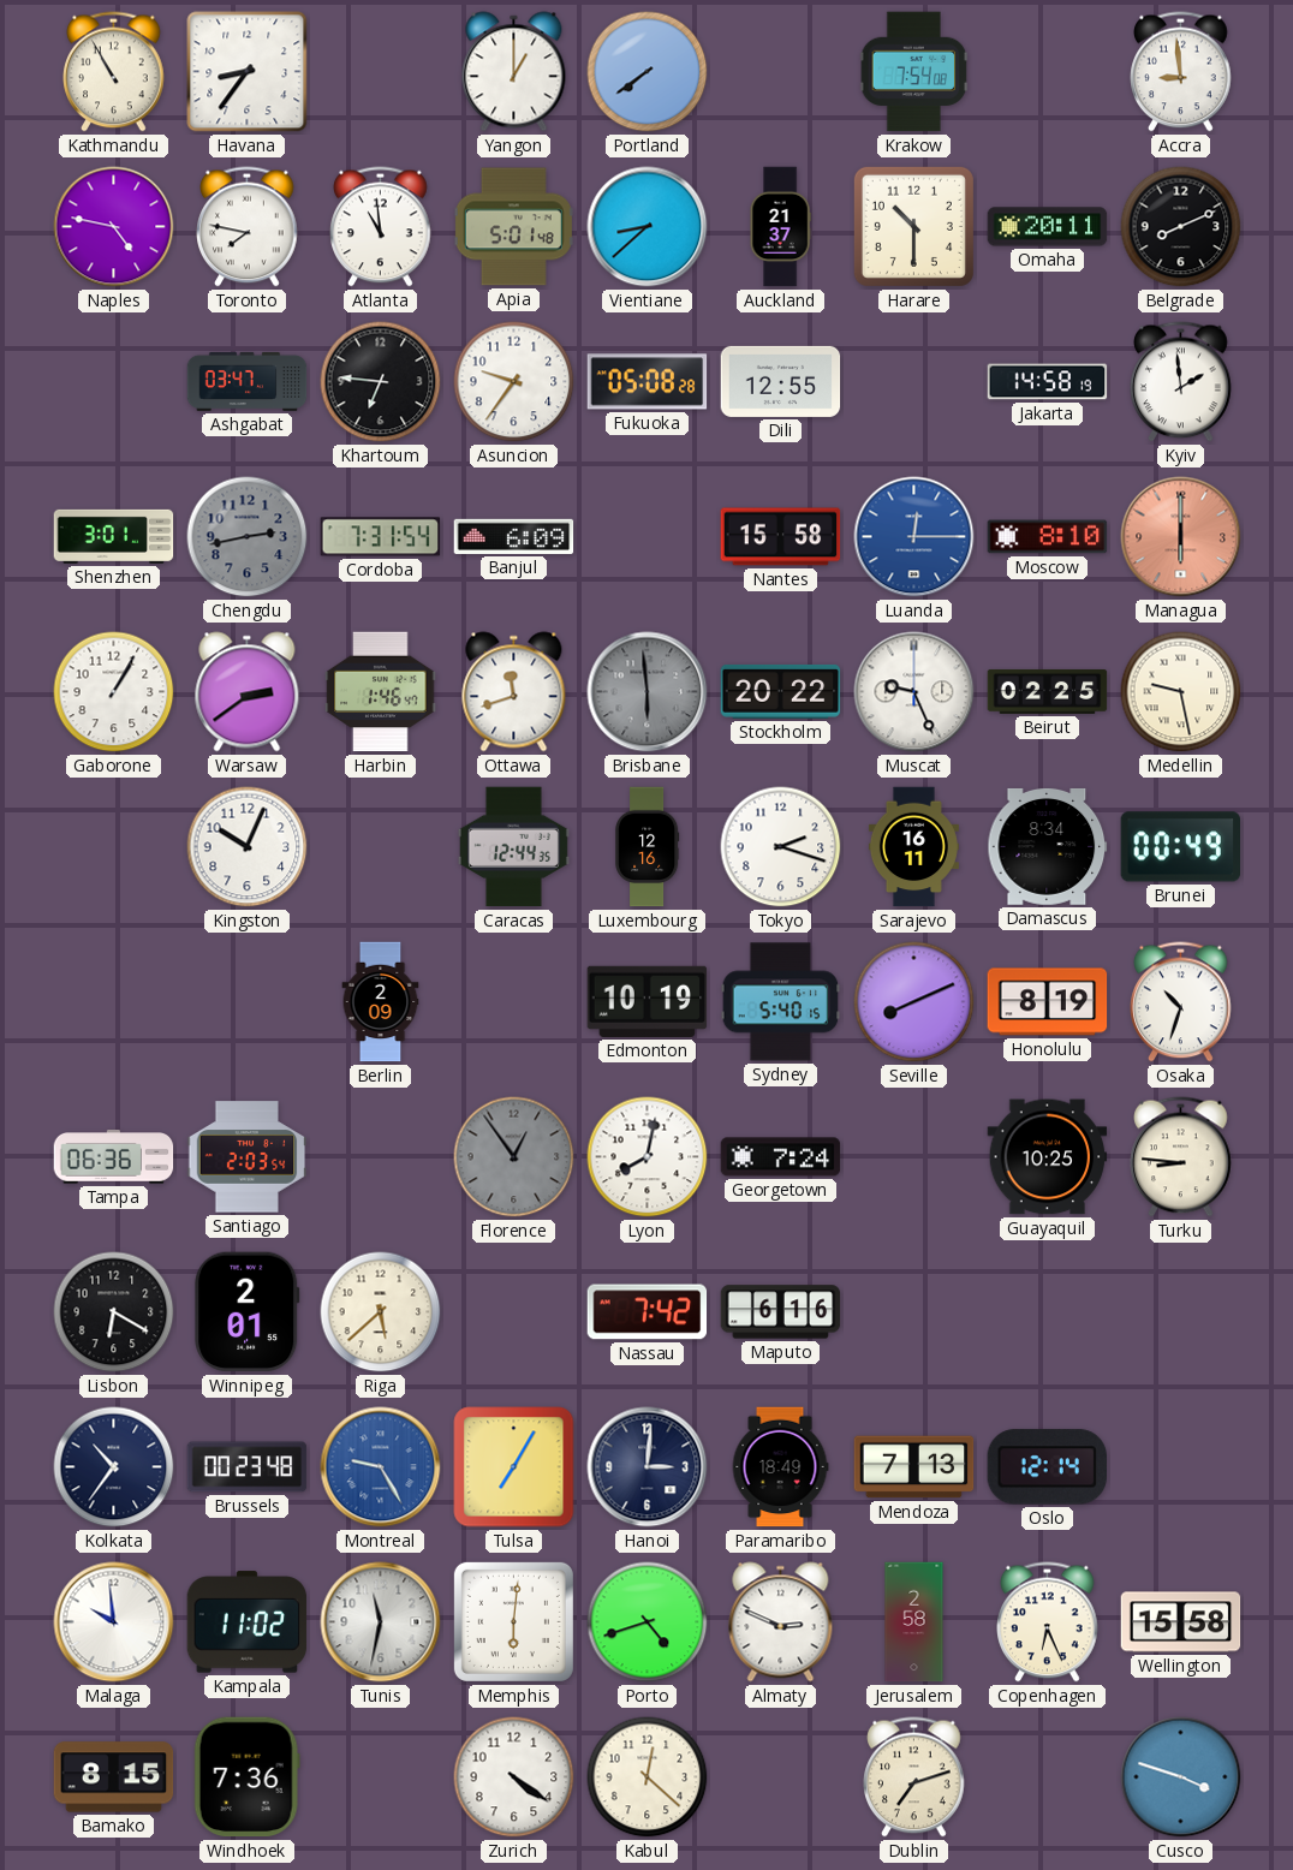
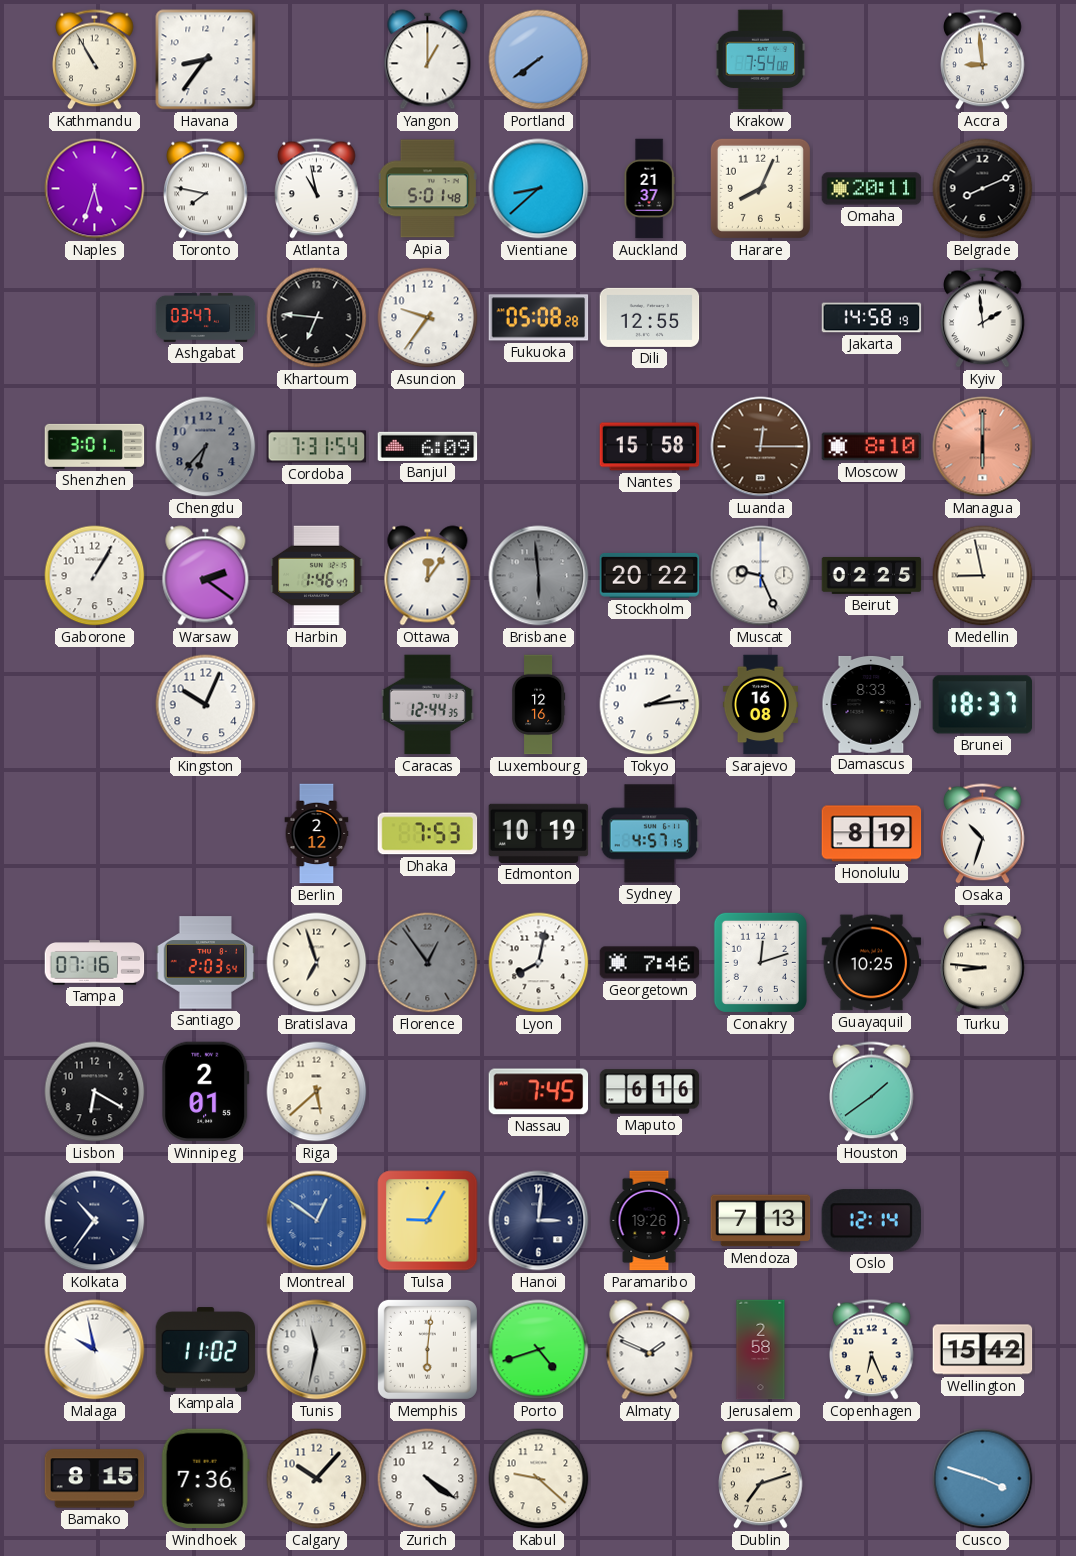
Naples: 4:47 -> 5:33
Atlanta: 10:59 -> 10:58
Harare: 10:30 -> 8:04
Chengdu: 2:43 -> 6:37
Luanda dial: blue -> brown
Warsaw: 2:39 -> 2:21
Ottawa: 11:42 -> 12:06
Medellin: 9:28 -> 8:58
Tokyo: 2:18 -> 2:14
Sarajevo: 16:11 -> 16:08
Damascus: 8:34 -> 8:33
Brunei: 00:49 -> 18:37
Berlin: 2:09 -> 2:12
Dhaka: none -> 7:53
Sydney: 5:40 -> 4:57
Seville: 8:11 -> none
Tampa: 06:36 -> 07:16
Bratislava: none -> 6:57
Georgetown: 7:24 -> 7:46
Conakry: none -> 12:12
Nassau: 7:42 -> 7:45
Houston: none -> 1:39
Brussels: 00:23 -> none
Montreal: 9:25 -> 12:51
Tulsa: 7:05 -> 9:05
Paramaribo: 18:49 -> 19:26
Malaga: 9:59 -> 9:58
Almaty: 2:49 -> 1:49
Wellington: 15:58 -> 15:42
Calgary: none -> 10:07
Kabul: 12:22 -> 9:22
